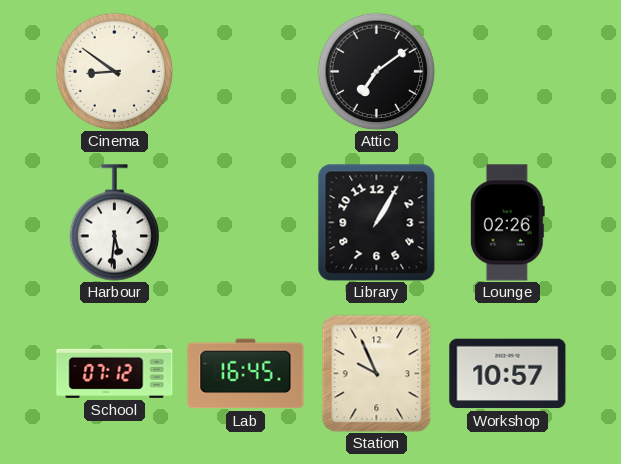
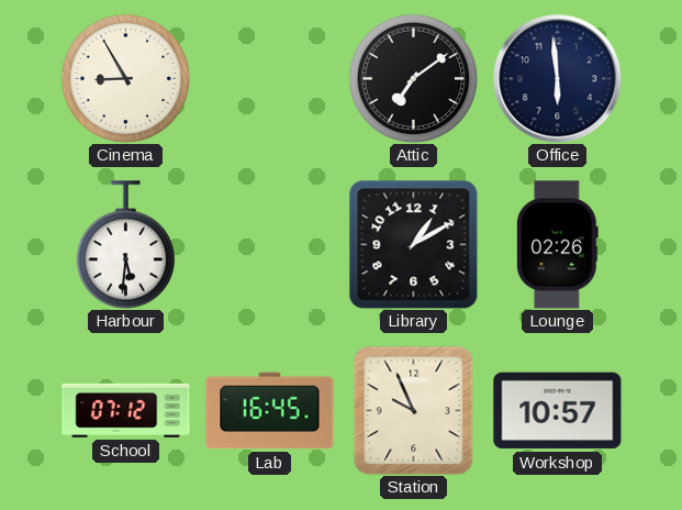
Cinema: 8:51 -> 8:55
Office: none -> 5:59
Library: 1:05 -> 1:10
